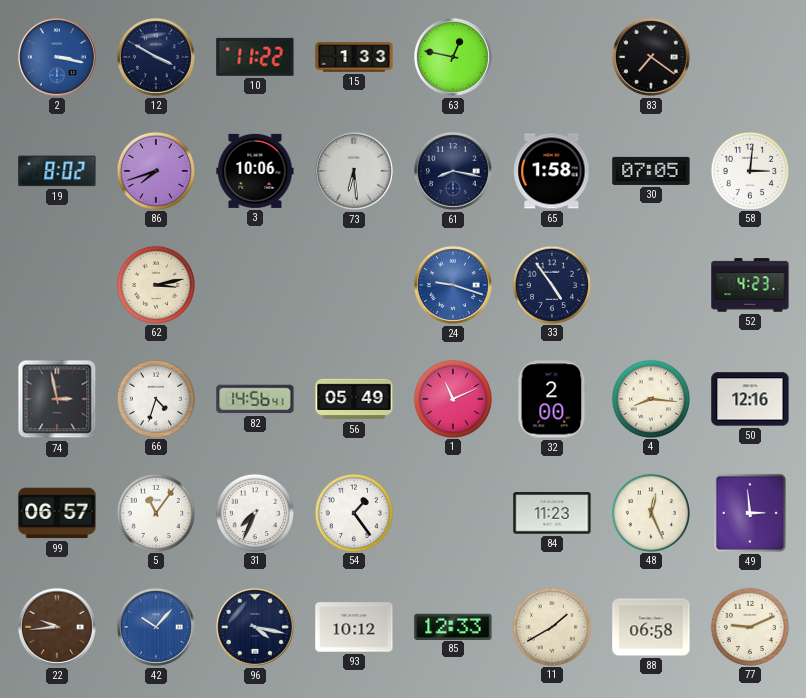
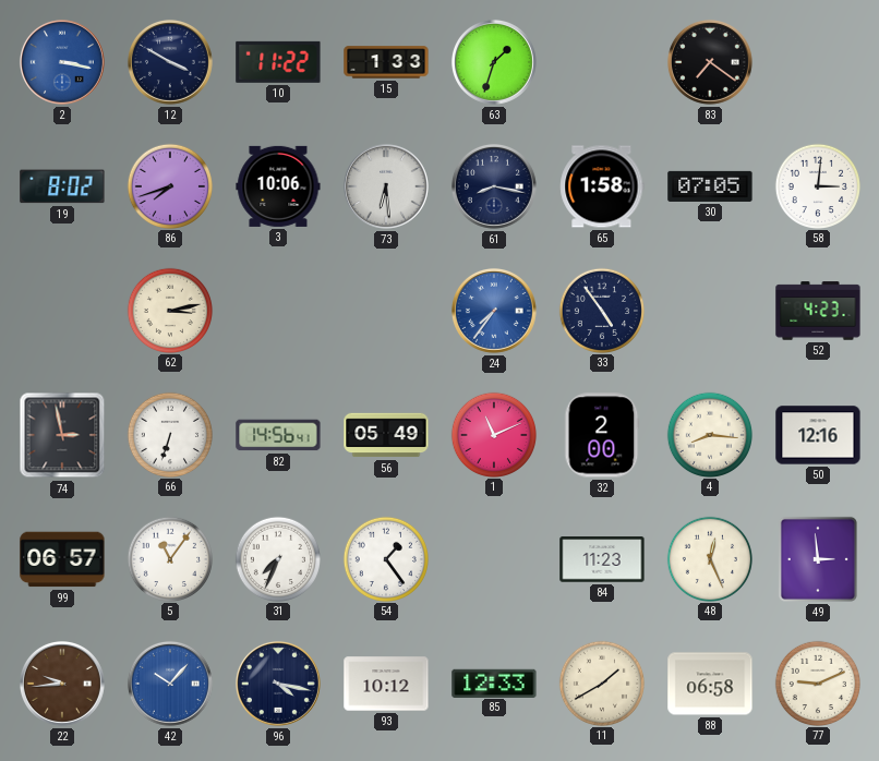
63: 12:47 -> 1:33
24: 9:18 -> 7:36
66: 4:33 -> 6:33
